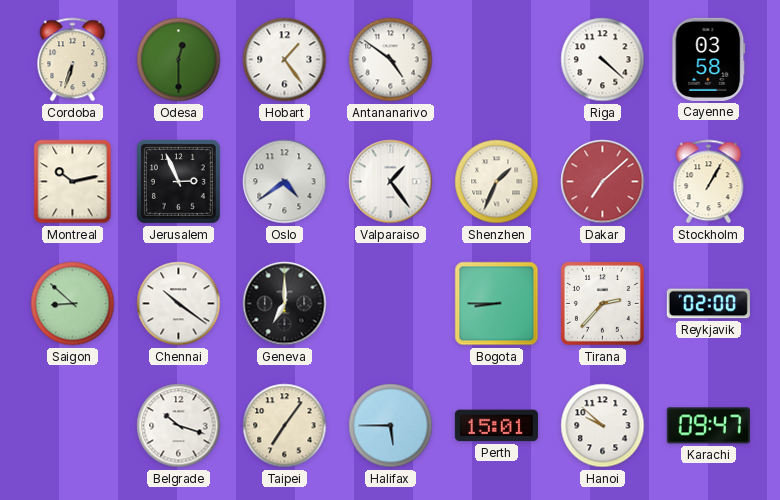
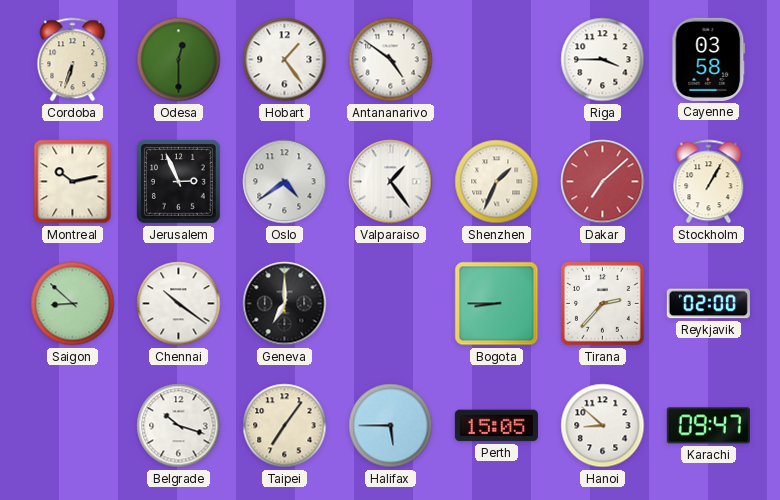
Riga: 4:22 -> 3:45
Perth: 15:01 -> 15:05
Hanoi: 9:52 -> 8:52
